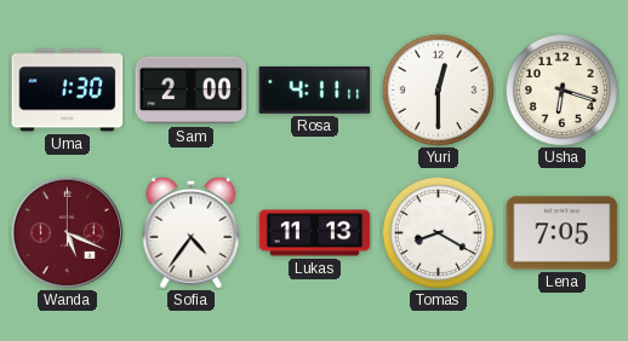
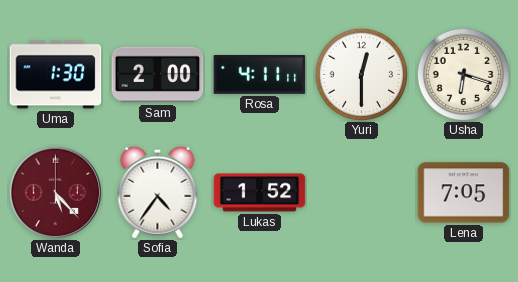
Wanda: 5:19 -> 5:23
Lukas: 11:13 -> 1:52
Tomas: 8:20 -> none
